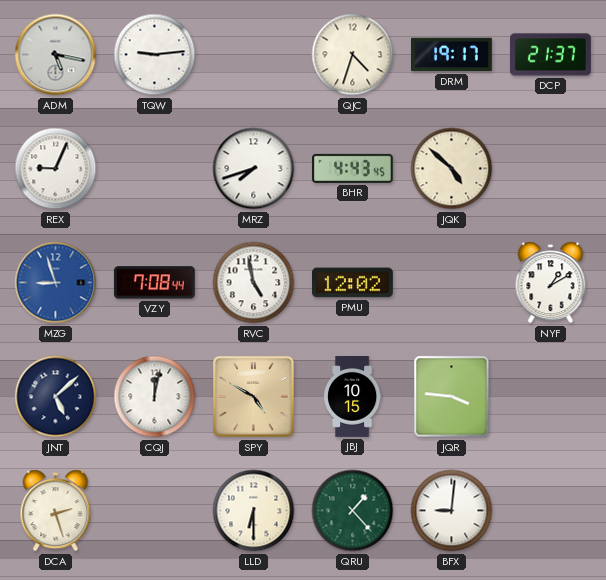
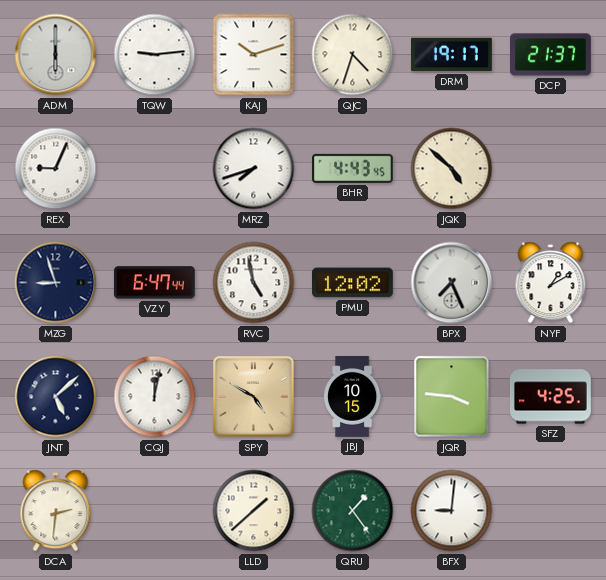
ADM: 5:17 -> 6:00
KAJ: none -> 10:12
MZG dial: blue -> navy
VZY: 7:08 -> 6:47
BPX: none -> 7:26
SFZ: none -> 4:25
DCA: 2:27 -> 2:31
LLD: 6:30 -> 1:38
QRU: 1:23 -> 1:24
